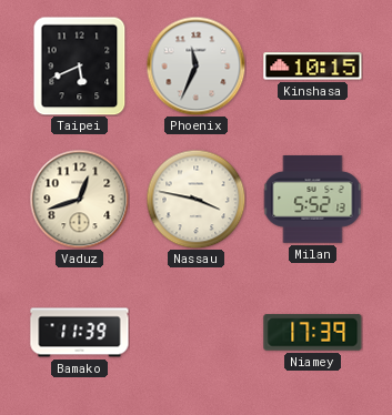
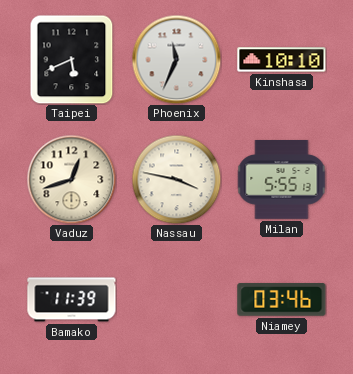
Kinshasa: 10:15 -> 10:10
Milan: 5:52 -> 5:55
Niamey: 17:39 -> 03:46
